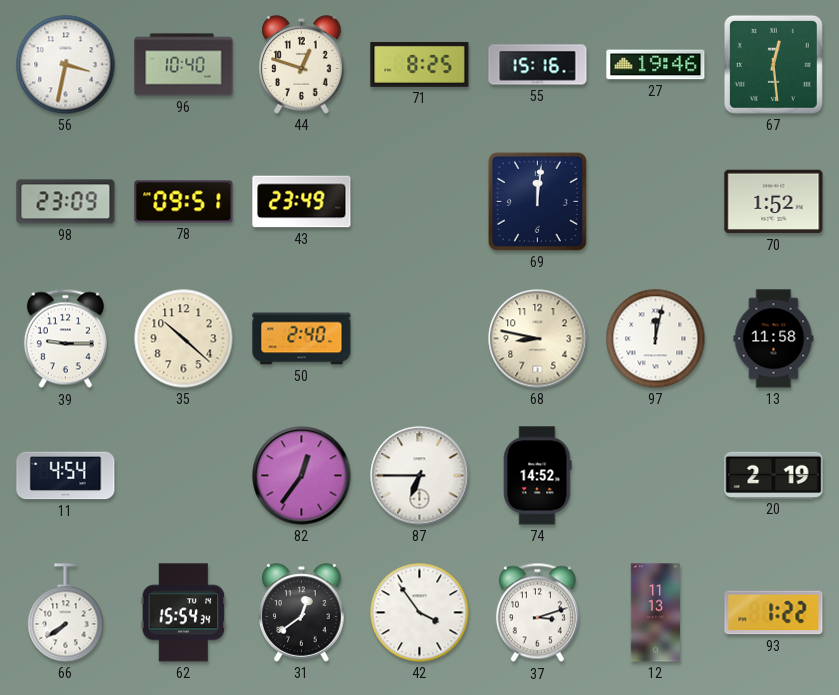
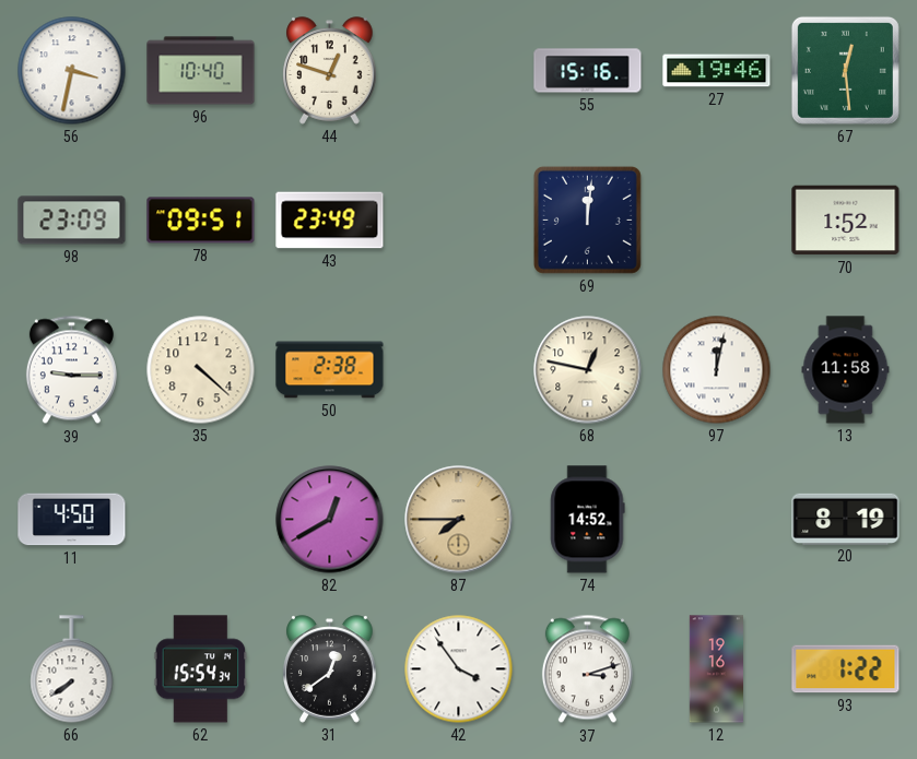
71: 8:25 -> none
35: 10:22 -> 4:22
50: 2:40 -> 2:38
68: 8:47 -> 12:47
11: 4:54 -> 4:50
82: 12:36 -> 12:40
87: 6:45 -> 7:45
87 dial: white -> champagne
20: 2:19 -> 8:19
12: 11:13 -> 19:16
